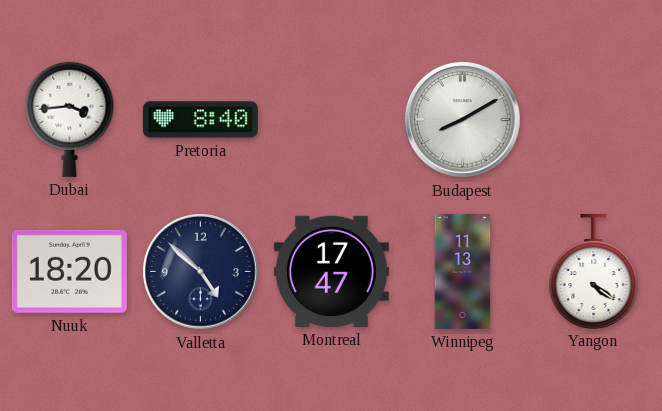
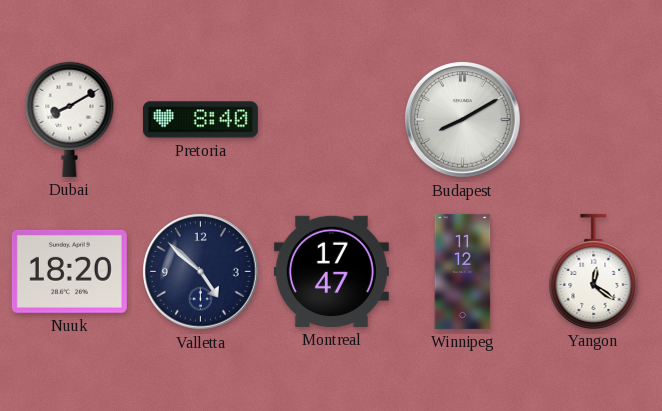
Dubai: 3:44 -> 8:10
Winnipeg: 11:13 -> 11:12
Yangon: 4:21 -> 12:21
